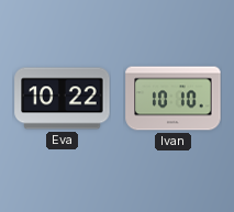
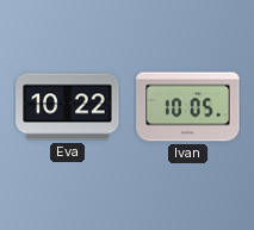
Ivan: 10:10 -> 10:05
